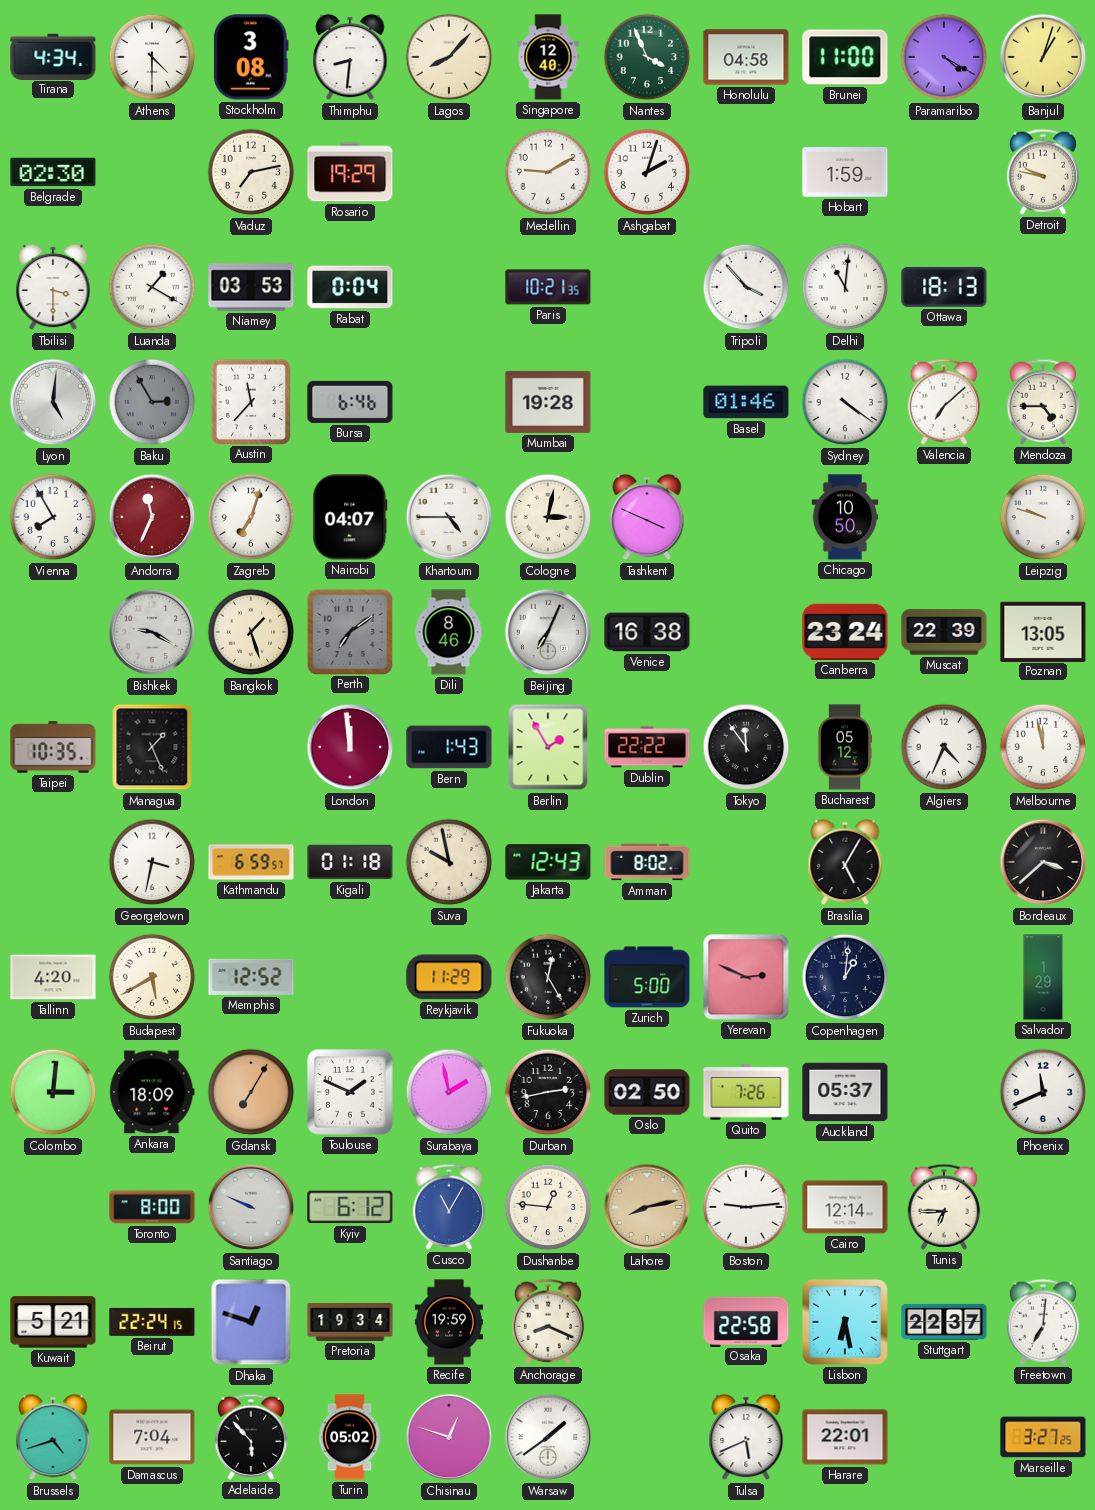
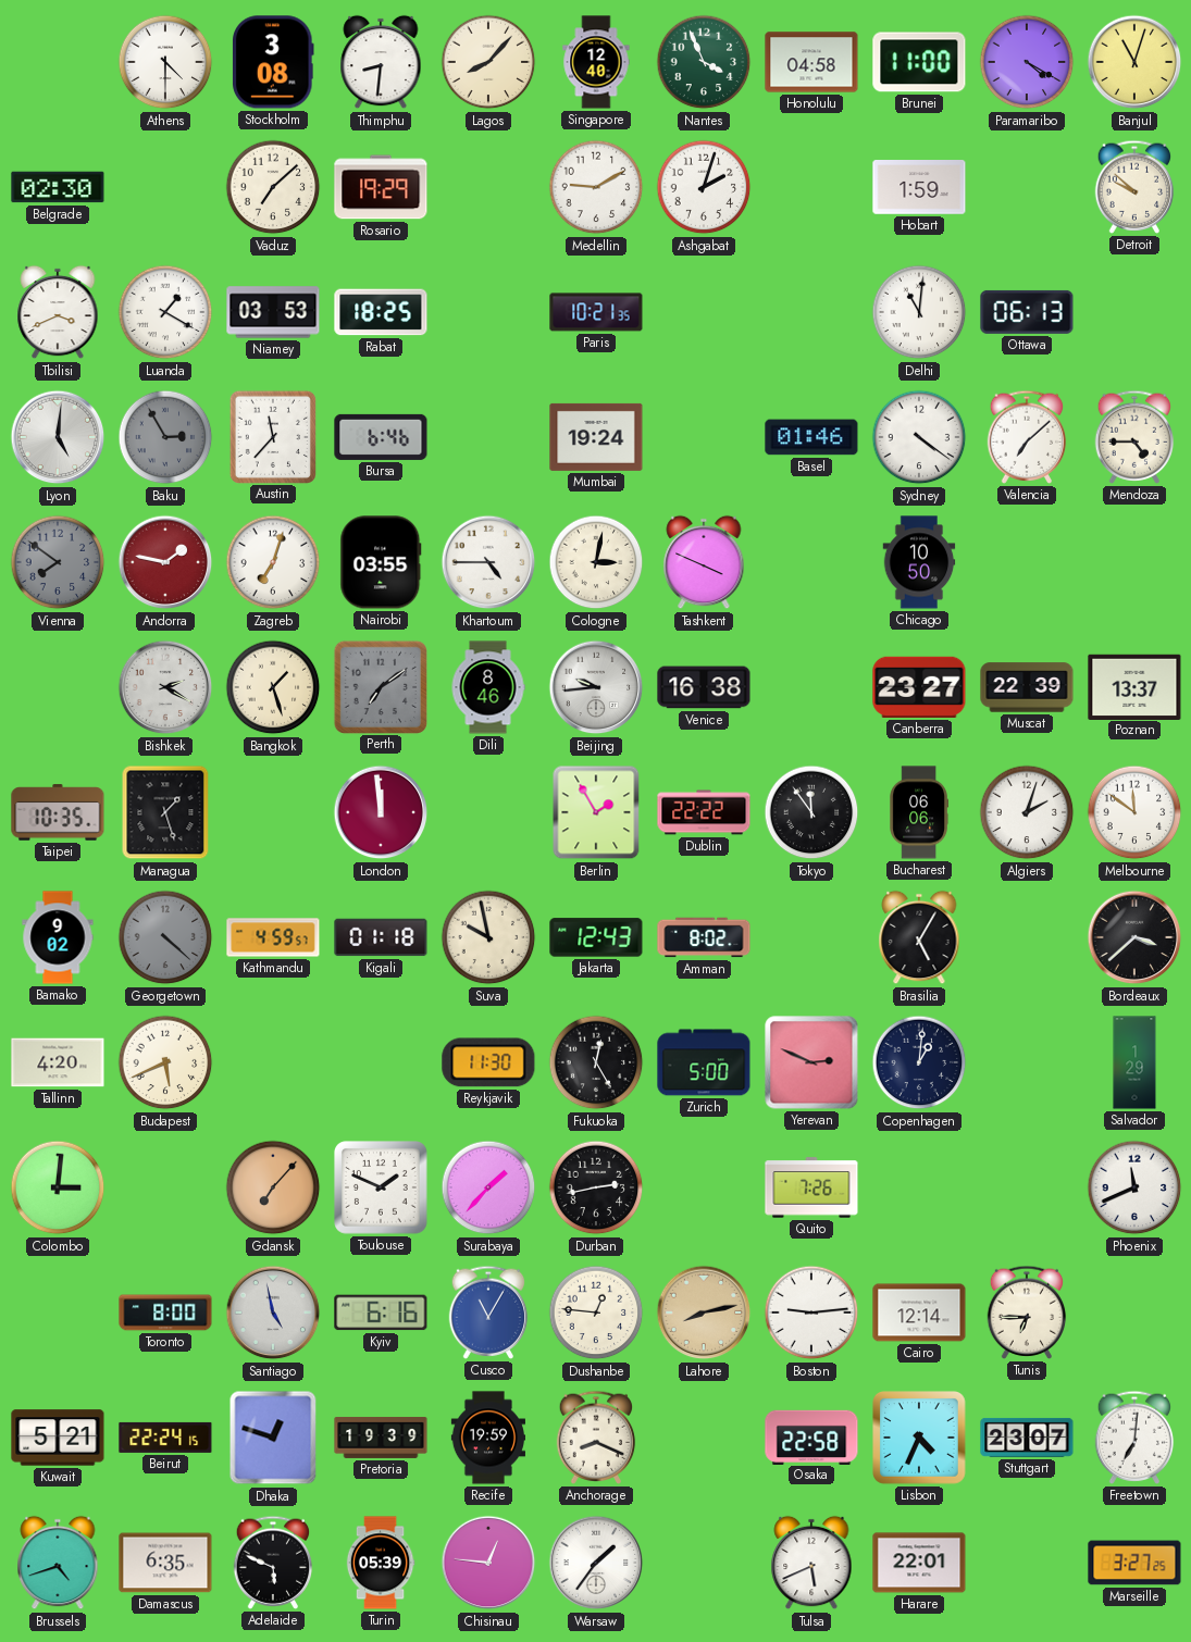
Tirana: 4:34 -> none
Banjul: 1:03 -> 11:03
Vaduz: 7:13 -> 7:08
Detroit: 9:47 -> 9:52
Tbilisi: 3:30 -> 3:41
Rabat: 0:04 -> 18:25
Tripoli: 3:53 -> none
Ottawa: 18:13 -> 06:13
Mumbai: 19:28 -> 19:24
Vienna: 7:55 -> 7:51
Vienna dial: white -> grey
Andorra: 11:34 -> 1:47
Nairobi: 04:07 -> 03:55
Leipzig: 9:48 -> none
Bishkek: 9:20 -> 2:20
Beijing: 7:04 -> 9:44
Canberra: 23:24 -> 23:27
Poznan: 13:05 -> 13:37
Managua: 1:26 -> 1:27
Bern: 1:43 -> none
Bucharest: 05:12 -> 06:06
Algiers: 4:34 -> 2:03
Melbourne: 11:58 -> 11:51
Bamako: none -> 9:02
Georgetown: 3:32 -> 4:22
Georgetown dial: white -> grey
Kathmandu: 6:59 -> 4:59
Budapest: 5:40 -> 5:41
Memphis: 12:52 -> none
Reykjavik: 11:29 -> 11:30
Ankara: 18:09 -> none
Gdansk: 7:05 -> 7:07
Surabaya: 1:58 -> 1:37
Oslo: 02:50 -> none
Auckland: 05:37 -> none
Santiago: 9:49 -> 4:58
Kyiv: 6:12 -> 6:16
Pretoria: 19:34 -> 19:39
Lisbon: 6:28 -> 4:34
Stuttgart: 22:37 -> 23:07
Damascus: 7:04 -> 6:35
Adelaide: 5:53 -> 5:49
Turin: 05:02 -> 05:39
Chisinau: 12:48 -> 12:46
Warsaw: 1:39 -> 1:36
